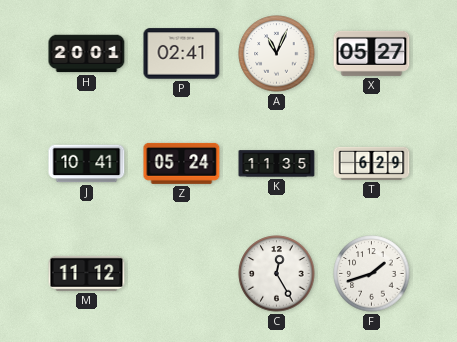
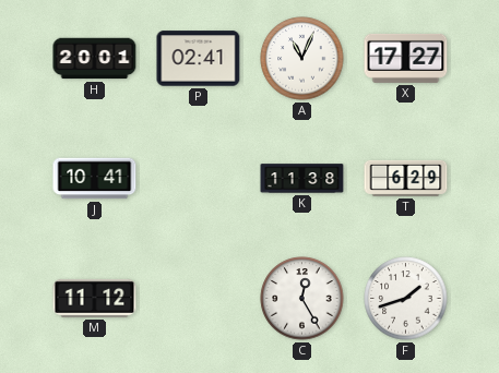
X: 05:27 -> 17:27
Z: 05:24 -> none
K: 11:35 -> 11:38
